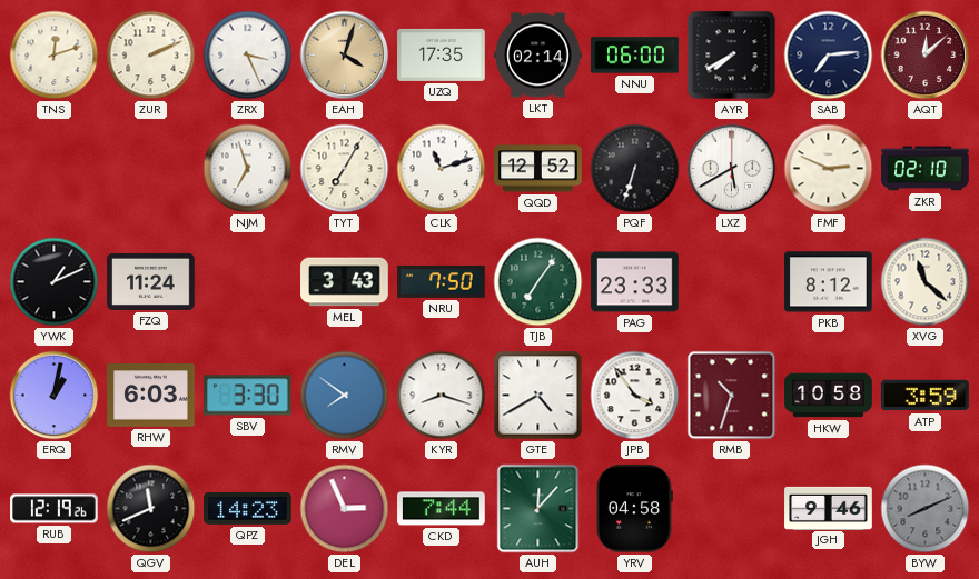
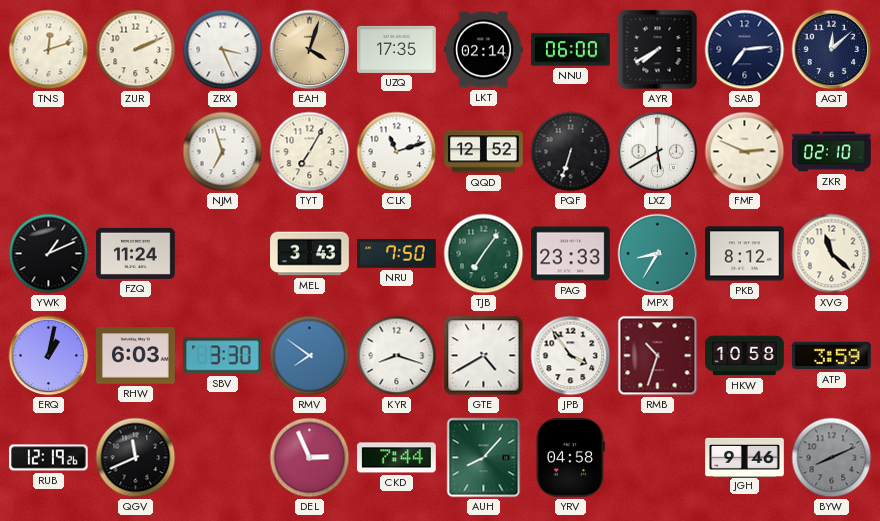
AQT dial: burgundy -> navy
MPX: none -> 8:35
QPZ: 14:23 -> none
AUH: 12:07 -> 8:07
